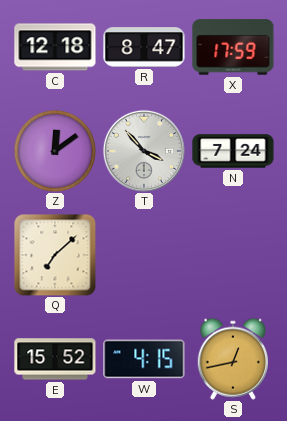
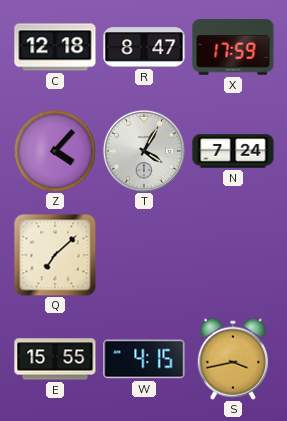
Z: 12:09 -> 4:07
T: 3:53 -> 4:05
E: 15:52 -> 15:55
S: 12:43 -> 3:43
